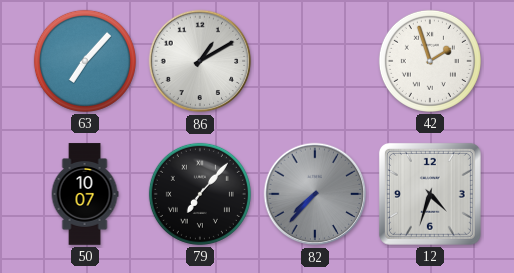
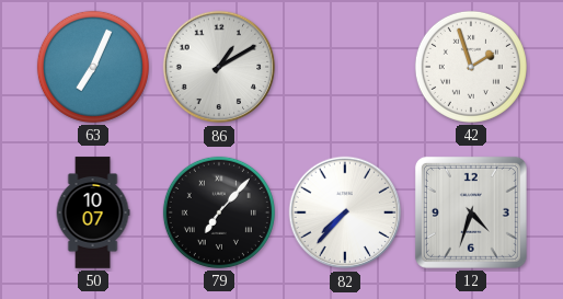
63: 7:07 -> 7:04
82 dial: grey -> white
